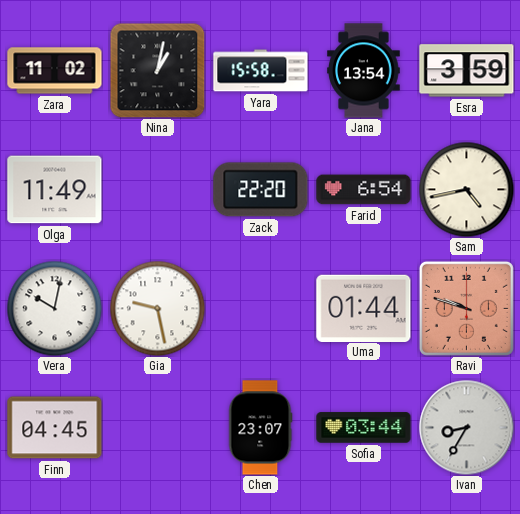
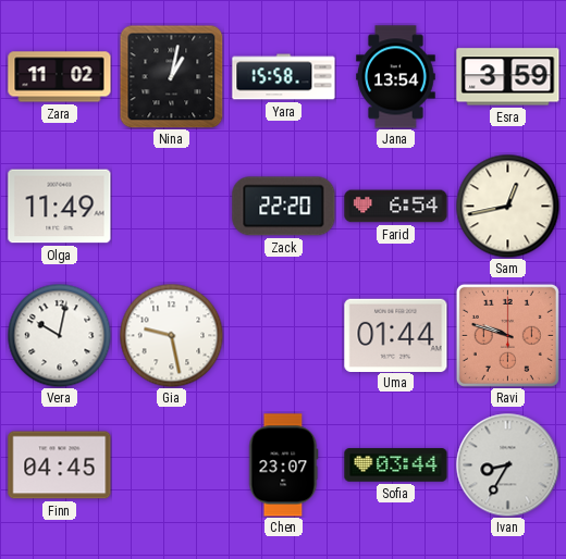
Sam: 4:43 -> 12:43
